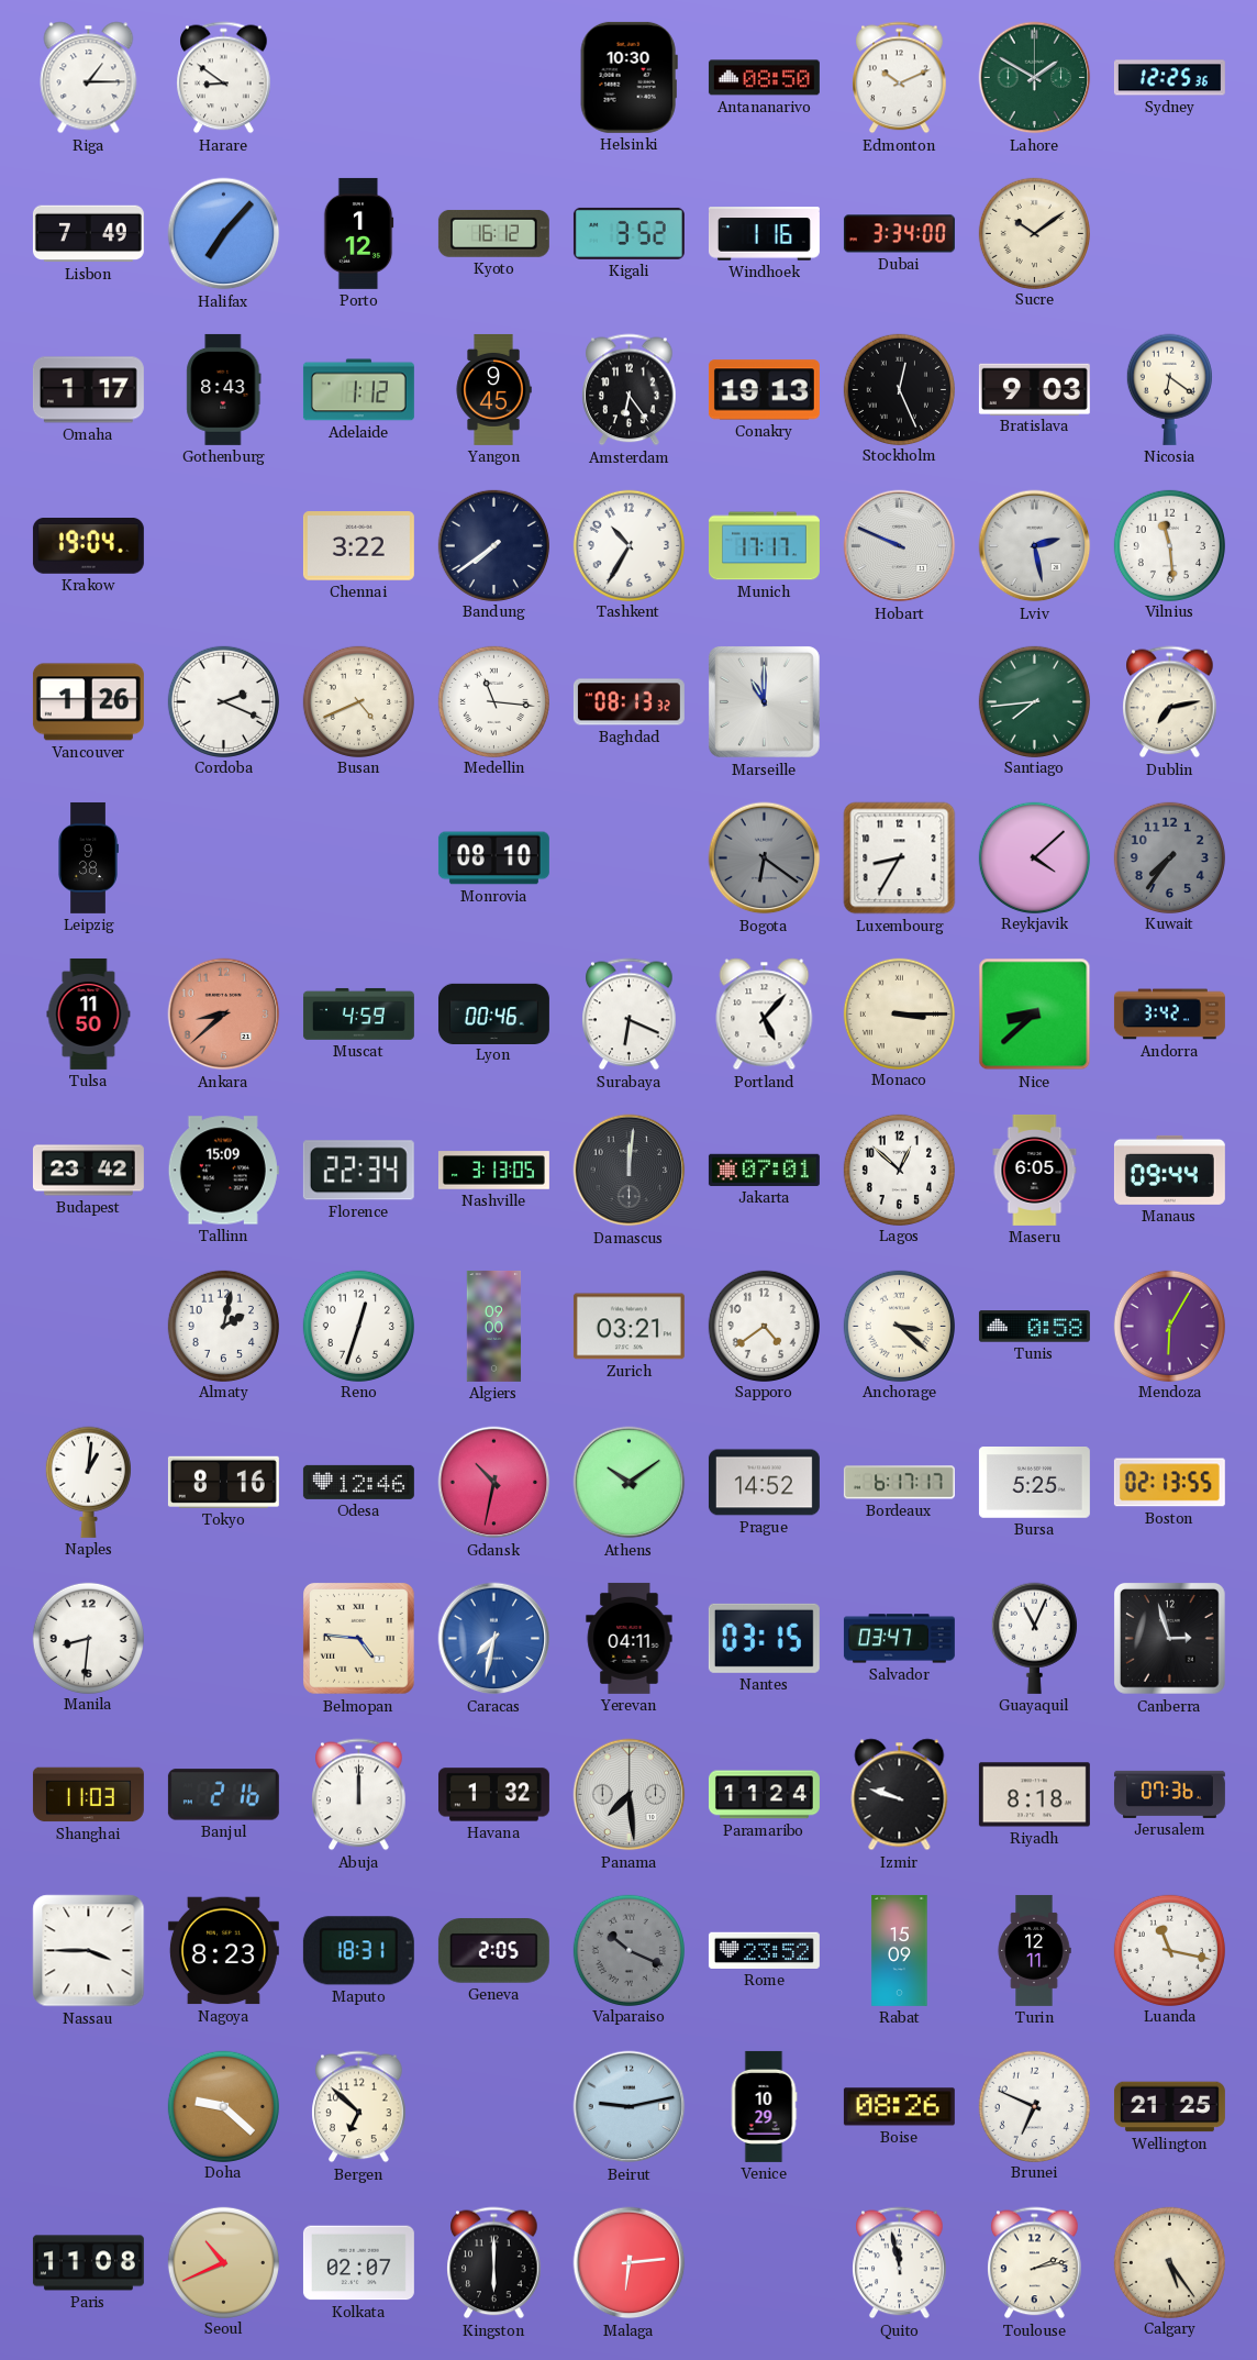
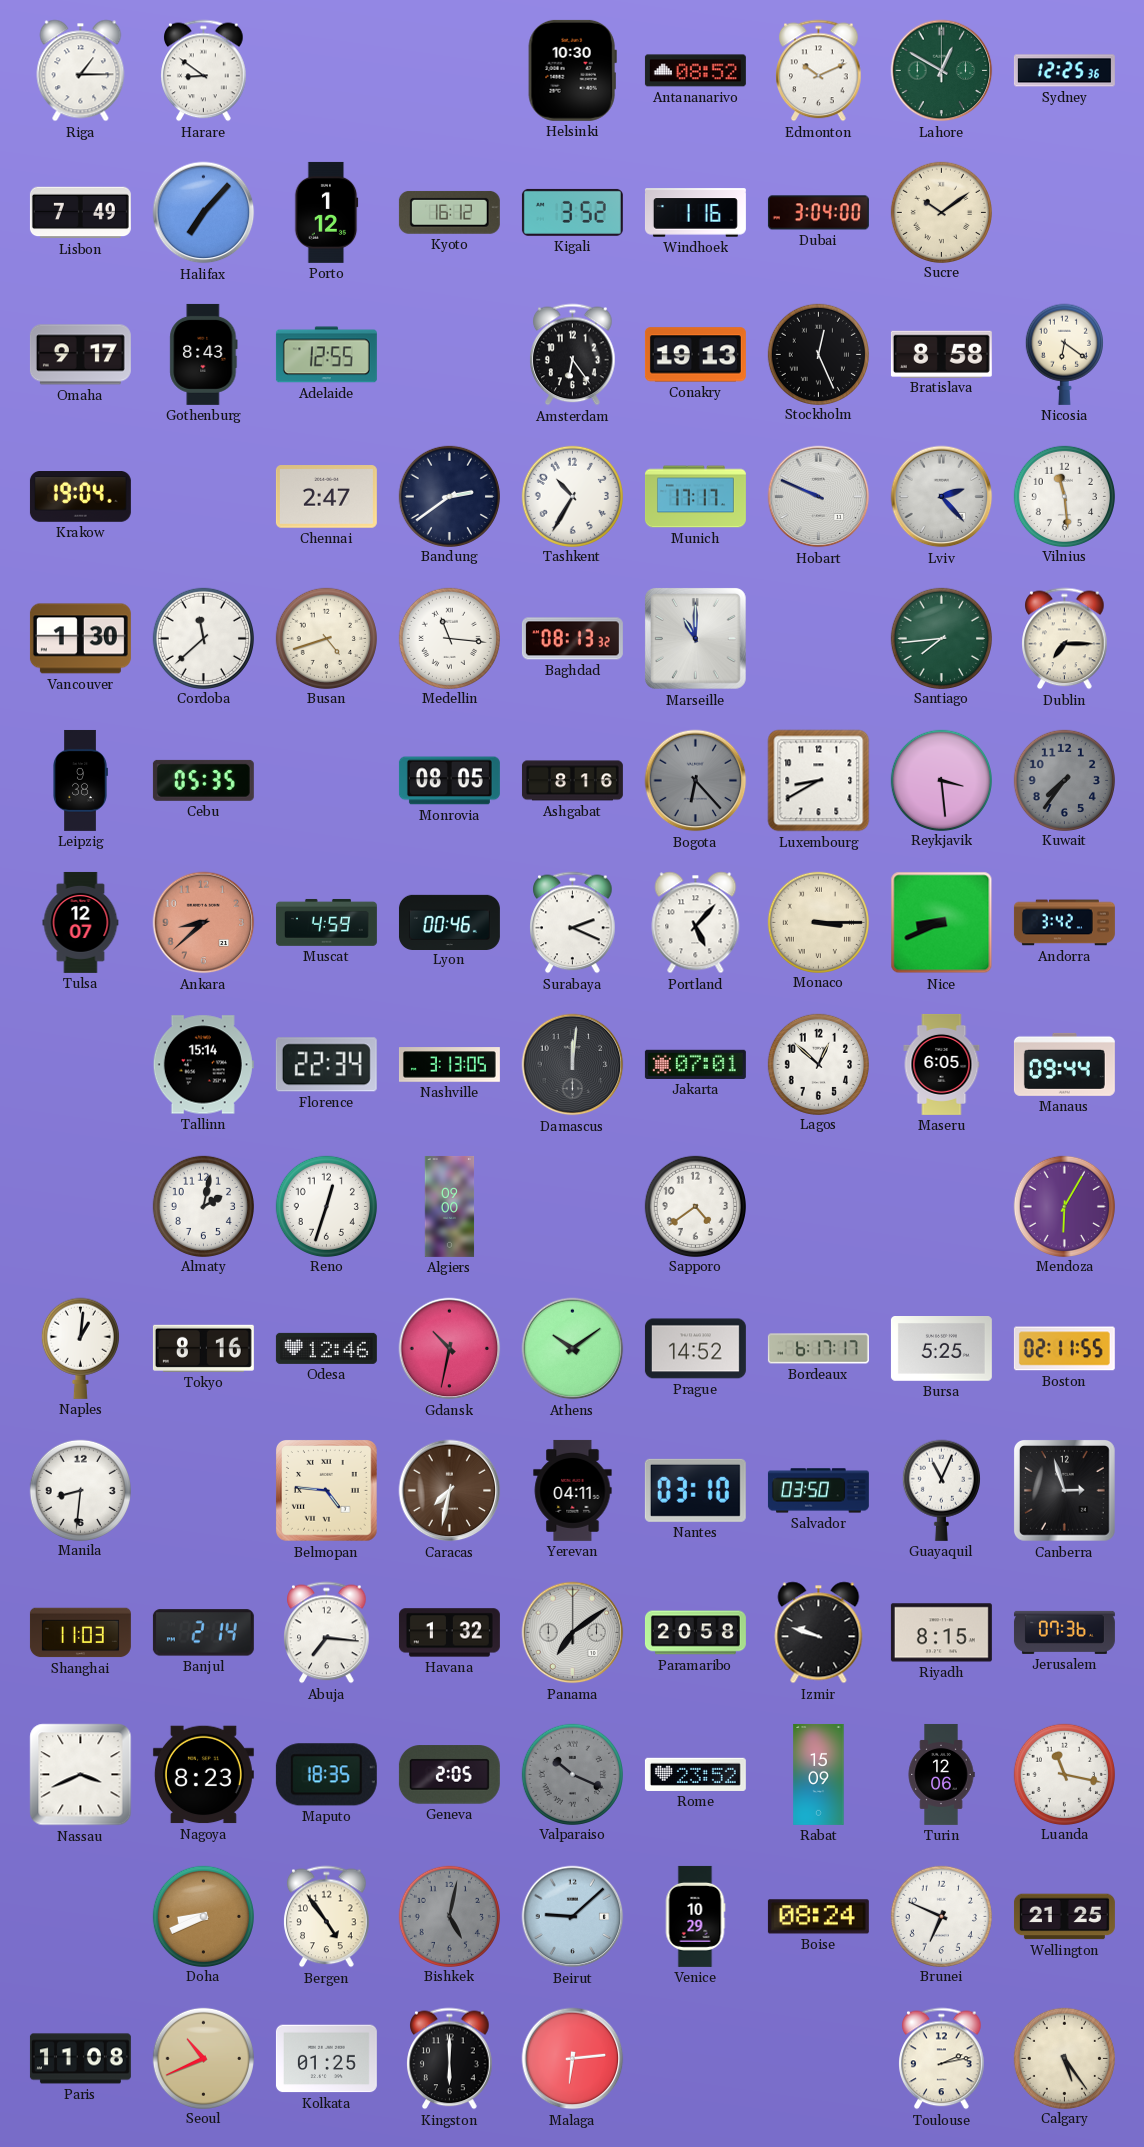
Antananarivo: 08:50 -> 08:52
Lahore: 1:50 -> 12:50
Dubai: 3:34 -> 3:04
Omaha: 1:17 -> 9:17
Adelaide: 1:12 -> 12:55
Yangon: 9:45 -> none
Bratislava: 9:03 -> 8:58
Chennai: 3:22 -> 2:47
Bandung: 7:39 -> 2:39
Lviv: 2:28 -> 2:23
Vancouver: 1:26 -> 1:30
Cordoba: 2:19 -> 11:38
Busan: 4:41 -> 4:42
Dublin: 7:13 -> 7:15
Cebu: none -> 05:35
Monrovia: 08:10 -> 08:05
Ashgabat: none -> 8:16
Bogota: 6:21 -> 6:23
Luxembourg: 8:35 -> 8:40
Reykjavik: 4:08 -> 3:29
Tulsa: 11:50 -> 12:07
Surabaya: 6:19 -> 2:19
Nice: 8:38 -> 8:41
Budapest: 23:42 -> none
Tallinn: 15:09 -> 15:14
Zurich: 03:21 -> none
Anchorage: 3:22 -> none
Tunis: 0:58 -> none
Boston: 02:13 -> 02:11
Caracas dial: blue -> brown
Nantes: 03:15 -> 03:10
Salvador: 03:47 -> 03:50
Banjul: 2:16 -> 2:14
Abuja: 12:00 -> 7:16
Panama: 7:29 -> 7:09
Paramaribo: 11:24 -> 20:58
Riyadh: 8:18 -> 8:15
Nassau: 3:45 -> 3:41
Maputo: 18:31 -> 18:35
Turin: 12:11 -> 12:06
Doha: 9:22 -> 8:41
Bergen: 6:52 -> 4:54
Bishkek: none -> 5:02
Beirut: 9:13 -> 9:08
Boise: 08:26 -> 08:24
Kolkata: 02:07 -> 01:25
Quito: 11:58 -> none
